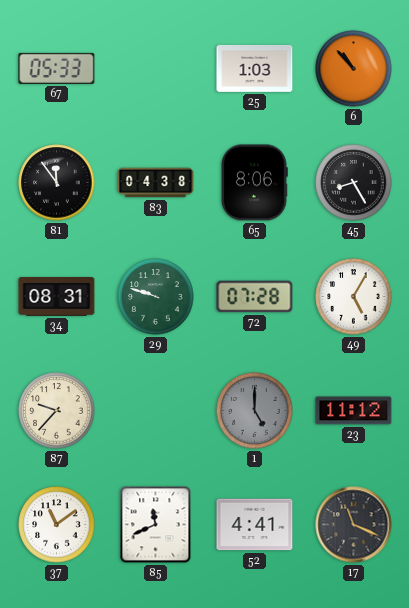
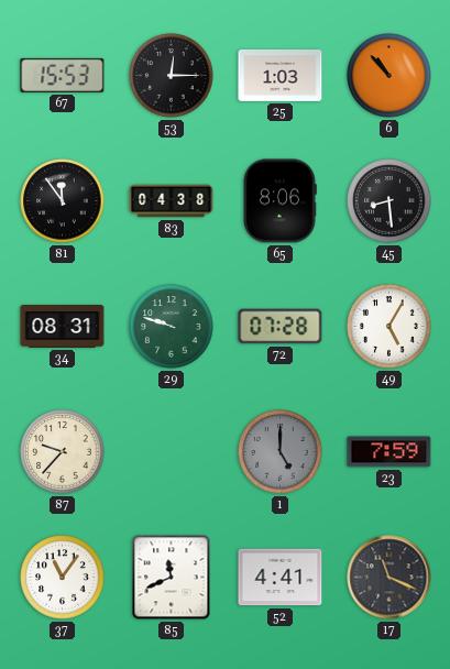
67: 05:33 -> 15:53
53: none -> 12:15
45: 8:25 -> 8:29
23: 11:12 -> 7:59
37: 11:09 -> 11:06
